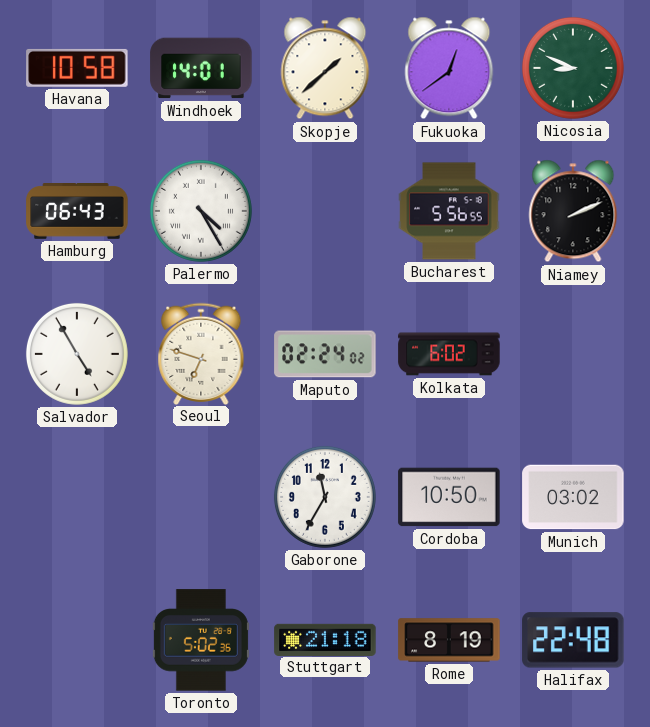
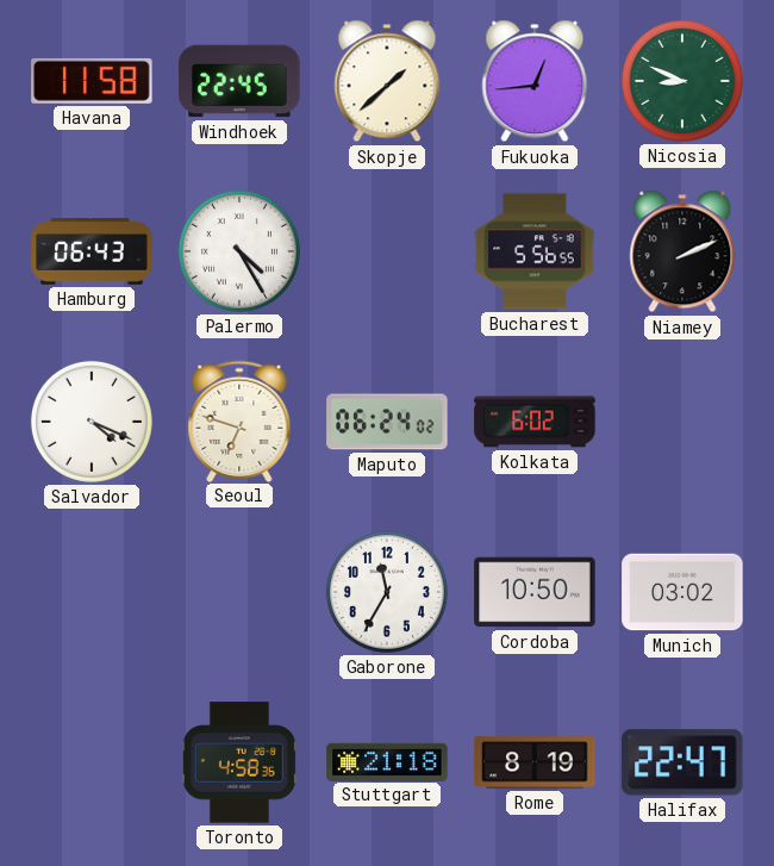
Havana: 10:58 -> 11:58
Windhoek: 14:01 -> 22:45
Fukuoka: 12:39 -> 12:44
Salvador: 4:55 -> 4:19
Maputo: 02:24 -> 06:24
Toronto: 5:02 -> 4:58
Halifax: 22:48 -> 22:47
